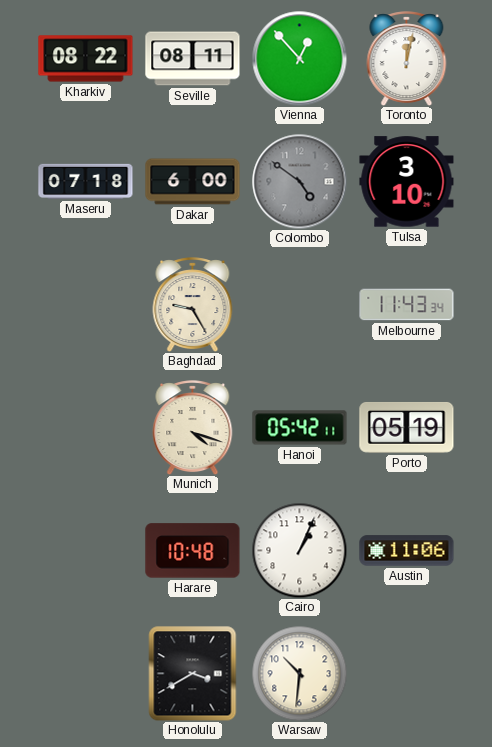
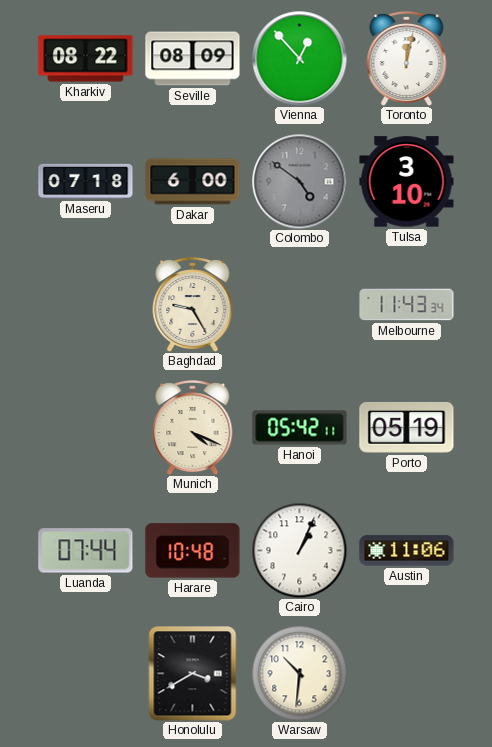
Seville: 08:11 -> 08:09
Munich: 4:18 -> 4:19
Luanda: none -> 07:44
